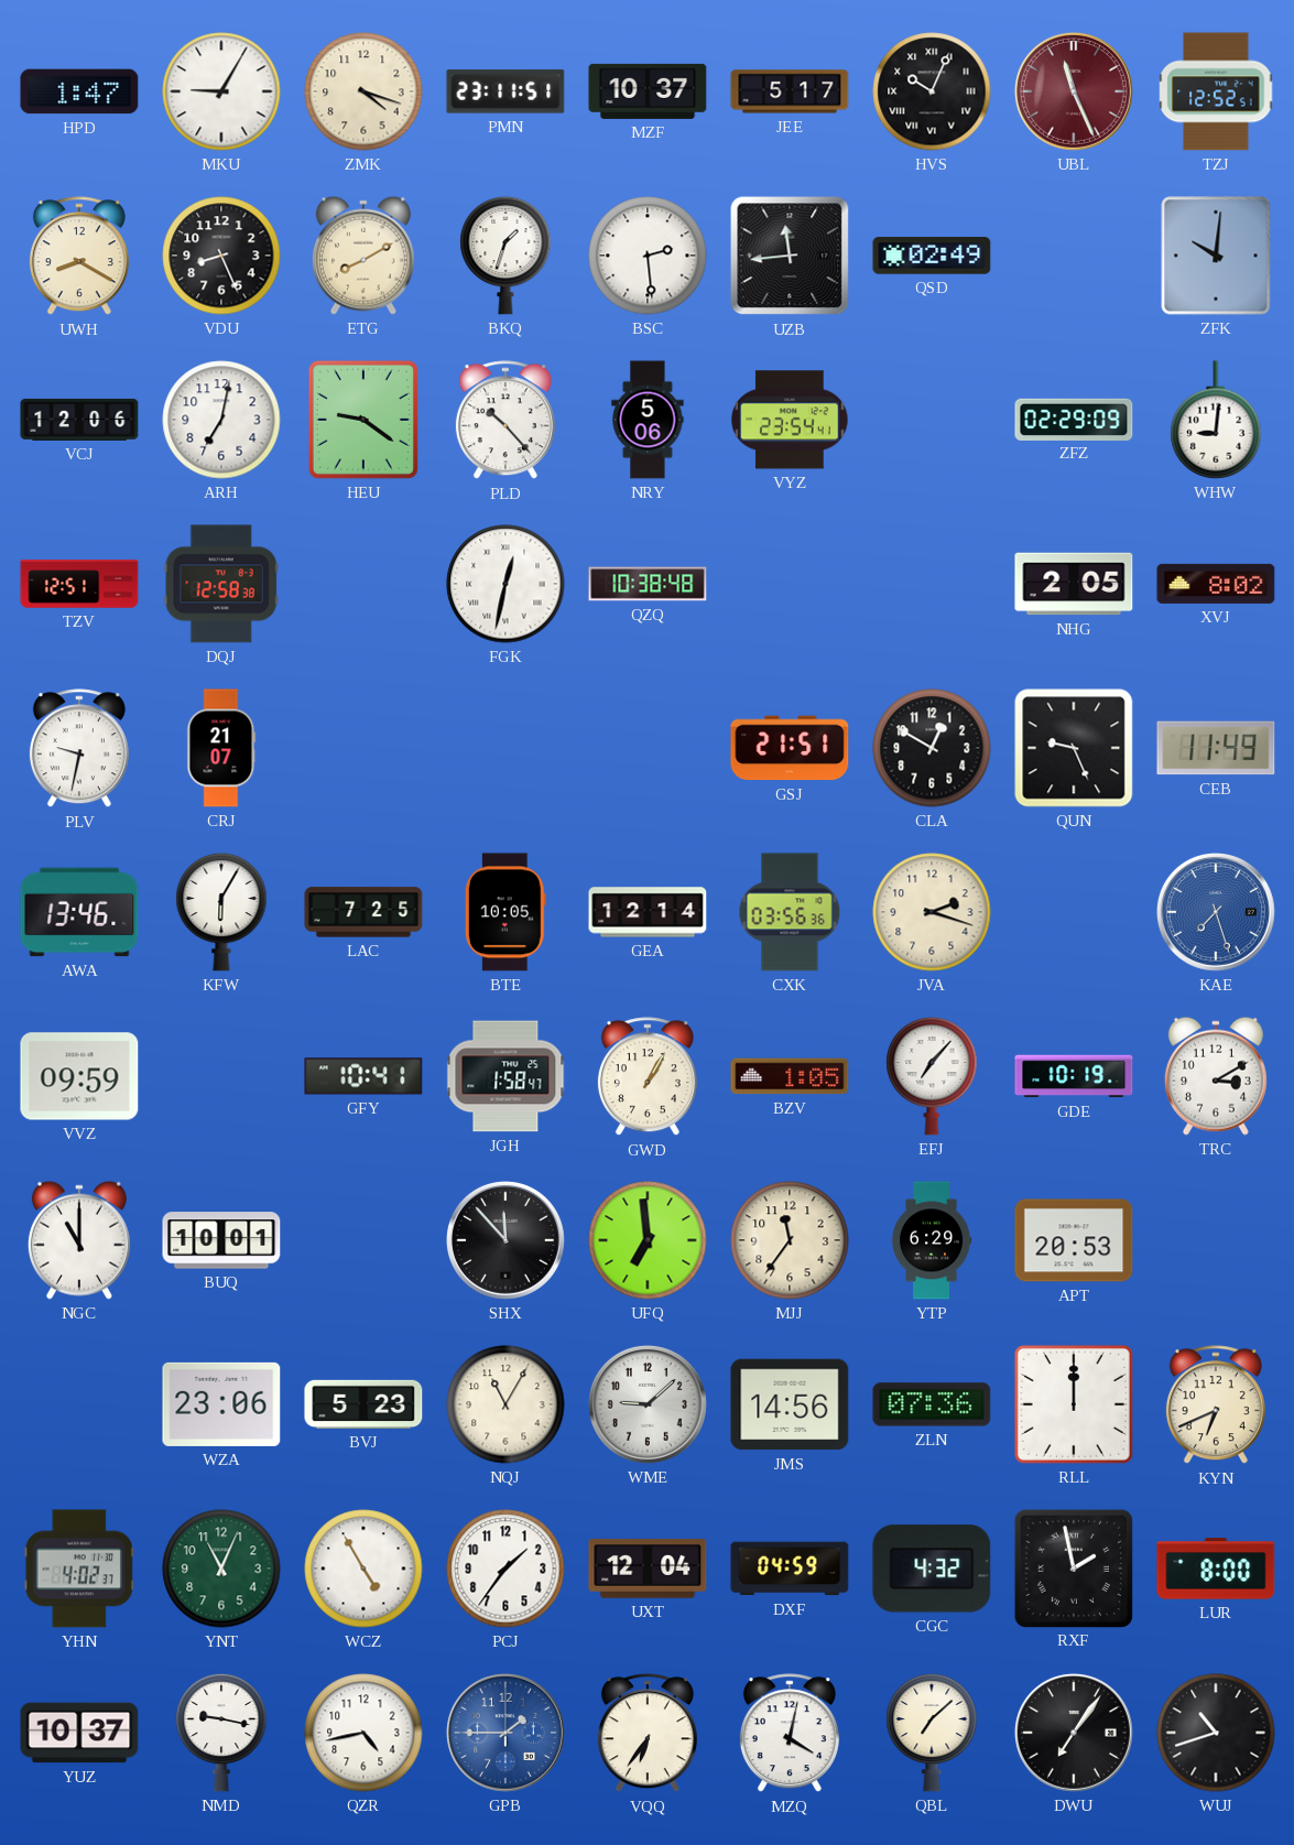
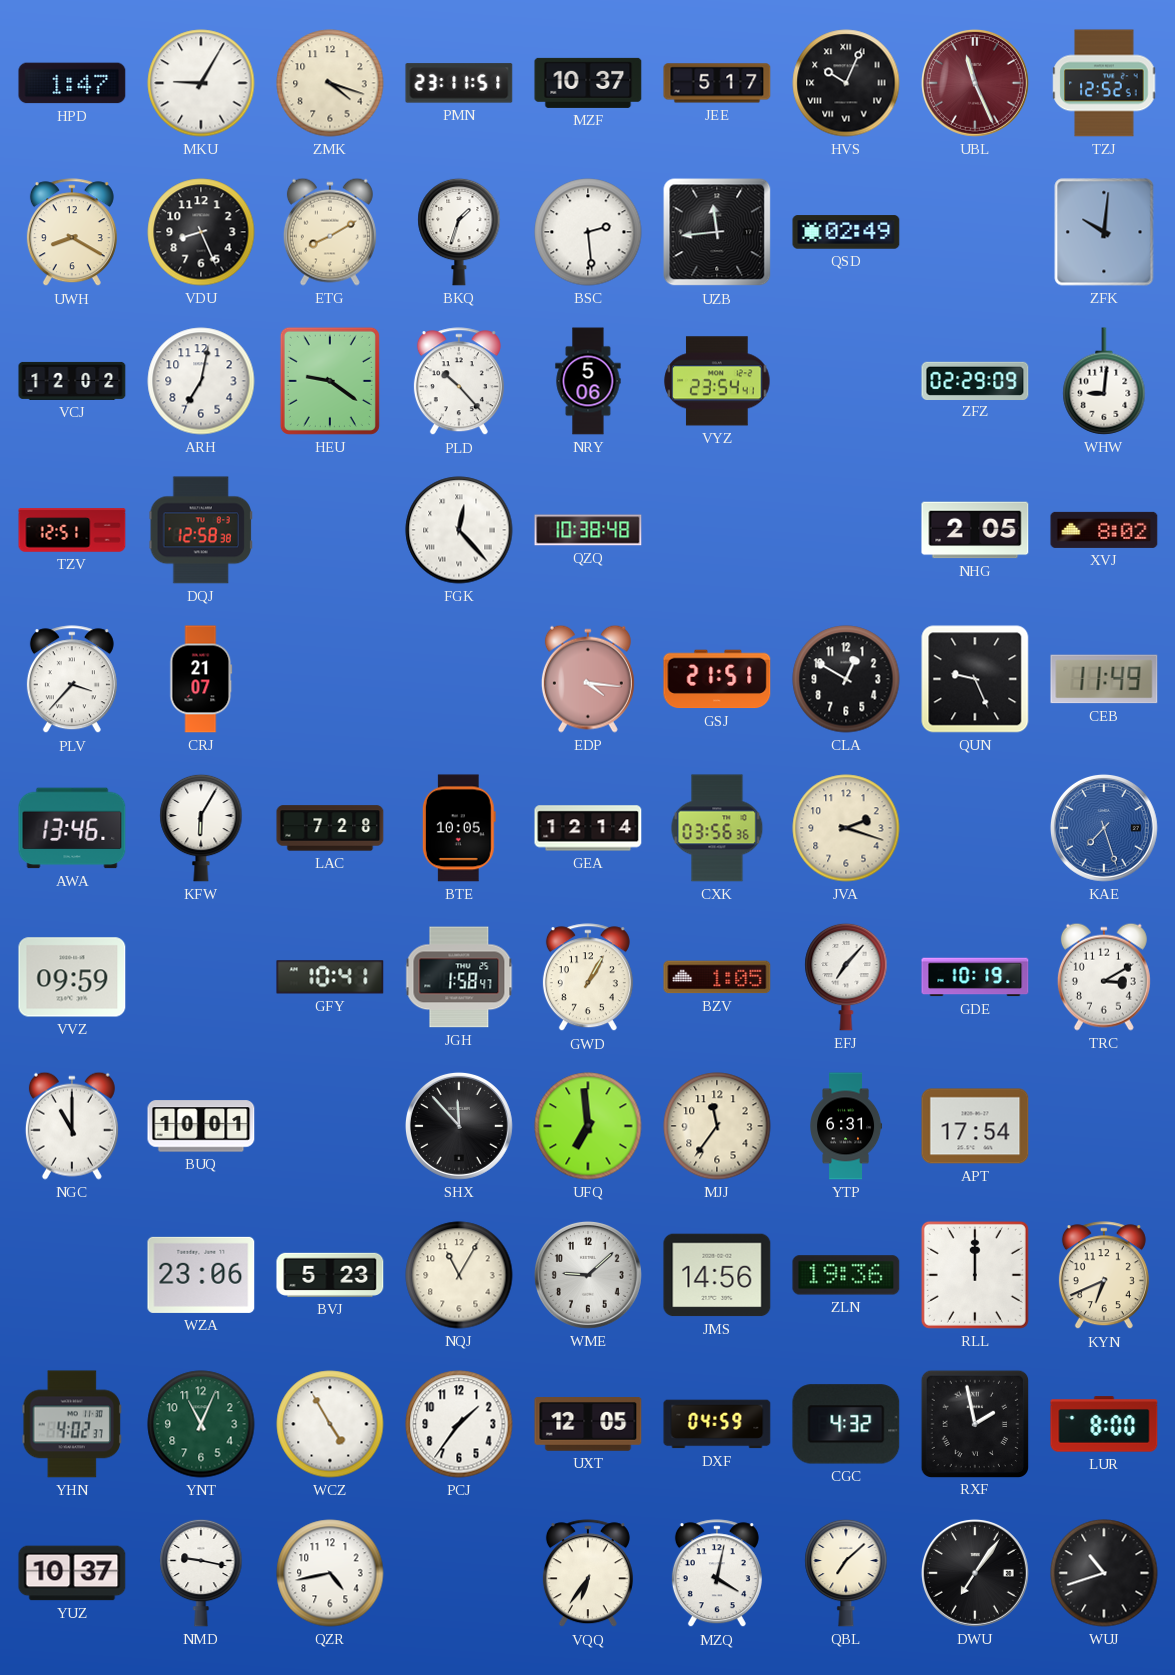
VCJ: 12:06 -> 12:02
FGK: 12:32 -> 12:23
PLV: 9:32 -> 3:37
EDP: none -> 4:16
LAC: 7:25 -> 7:28
YTP: 6:29 -> 6:31
APT: 20:53 -> 17:54
ZLN: 07:36 -> 19:36
UXT: 12:04 -> 12:05
GPB: 1:45 -> none
